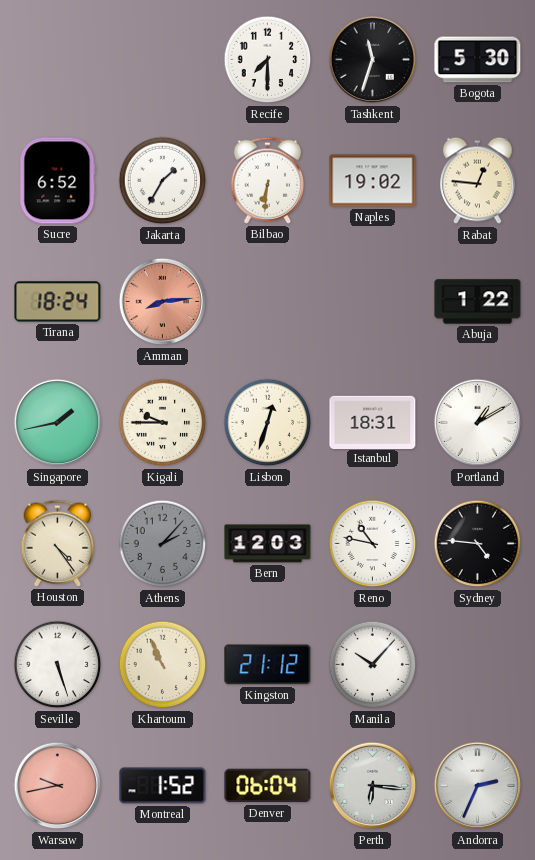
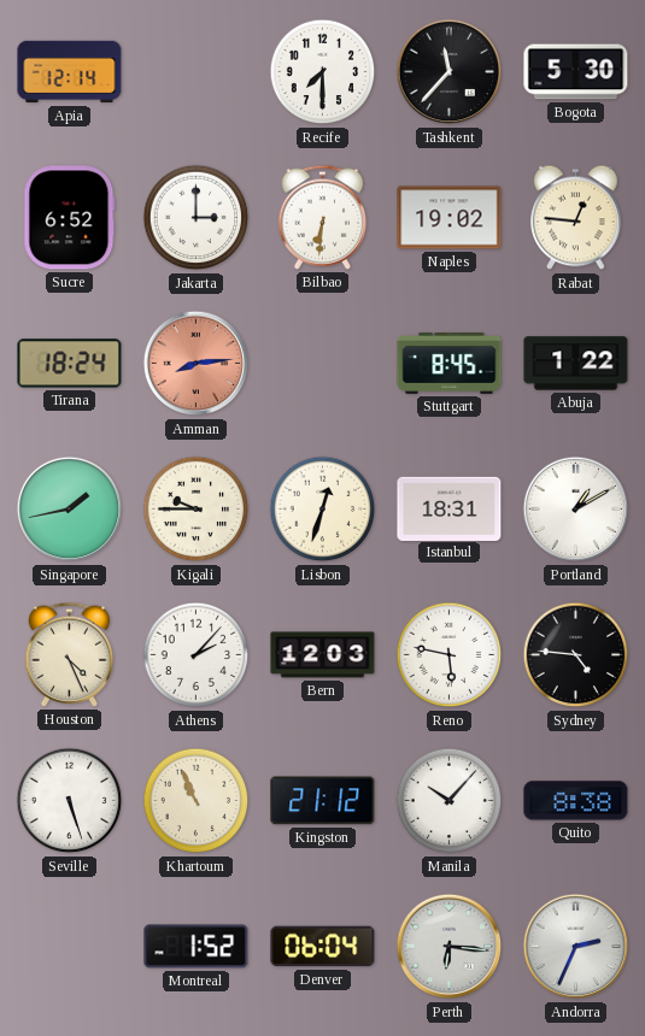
Apia: none -> 12:14
Tashkent: 11:33 -> 11:37
Jakarta: 1:35 -> 3:00
Stuttgart: none -> 8:45
Houston: 4:24 -> 4:26
Athens dial: grey -> white
Reno: 10:47 -> 5:47
Quito: none -> 8:38
Warsaw: 9:43 -> none
